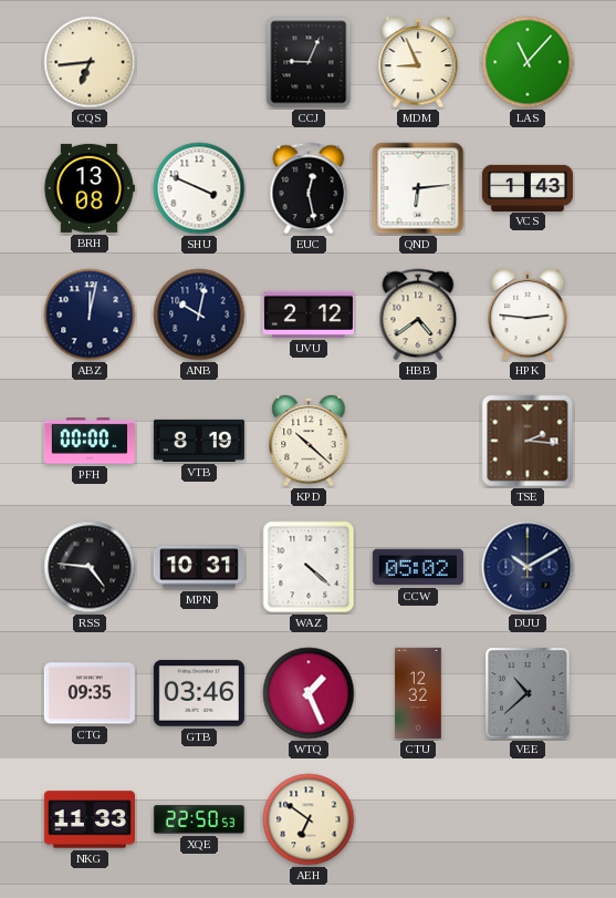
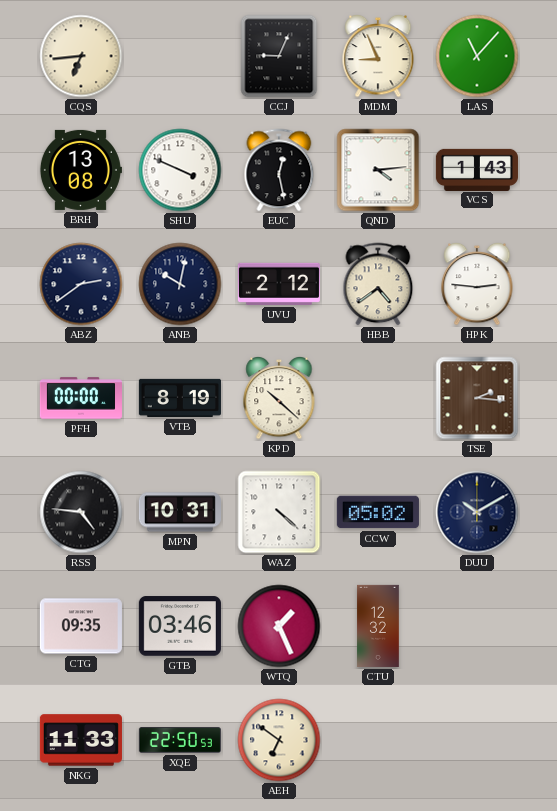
QND: 6:14 -> 4:14
ABZ: 12:02 -> 2:39
VEE: 10:38 -> none
